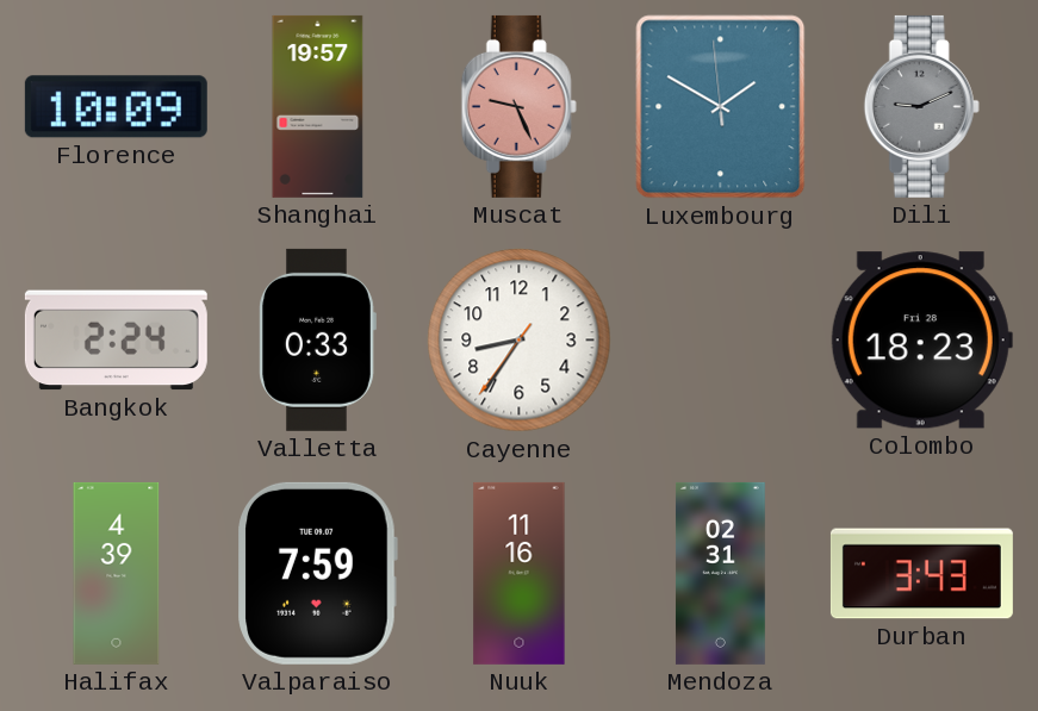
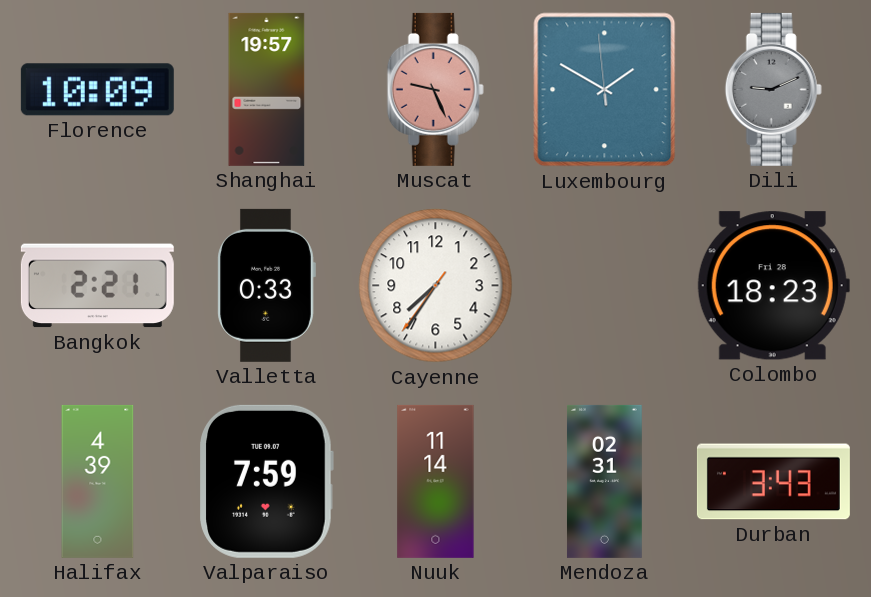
Bangkok: 2:24 -> 2:21
Cayenne: 8:35 -> 7:35
Nuuk: 11:16 -> 11:14
